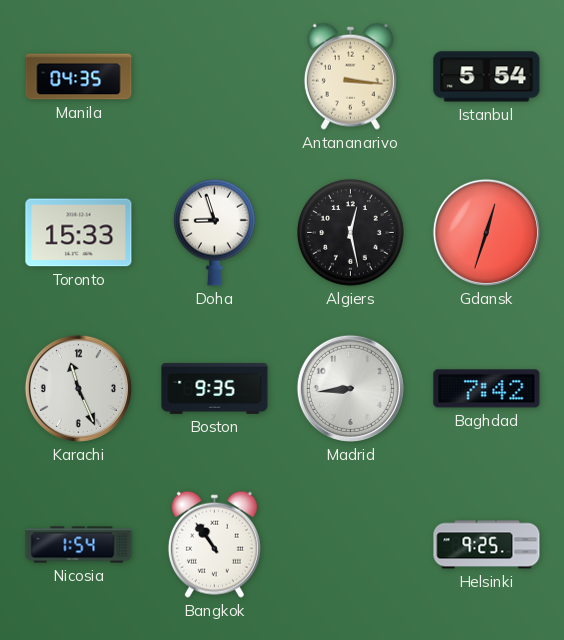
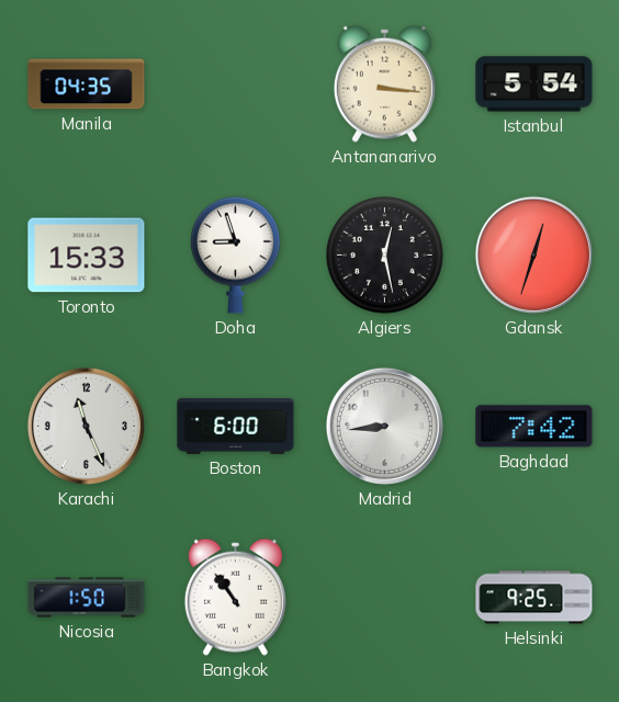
Boston: 9:35 -> 6:00
Nicosia: 1:54 -> 1:50
